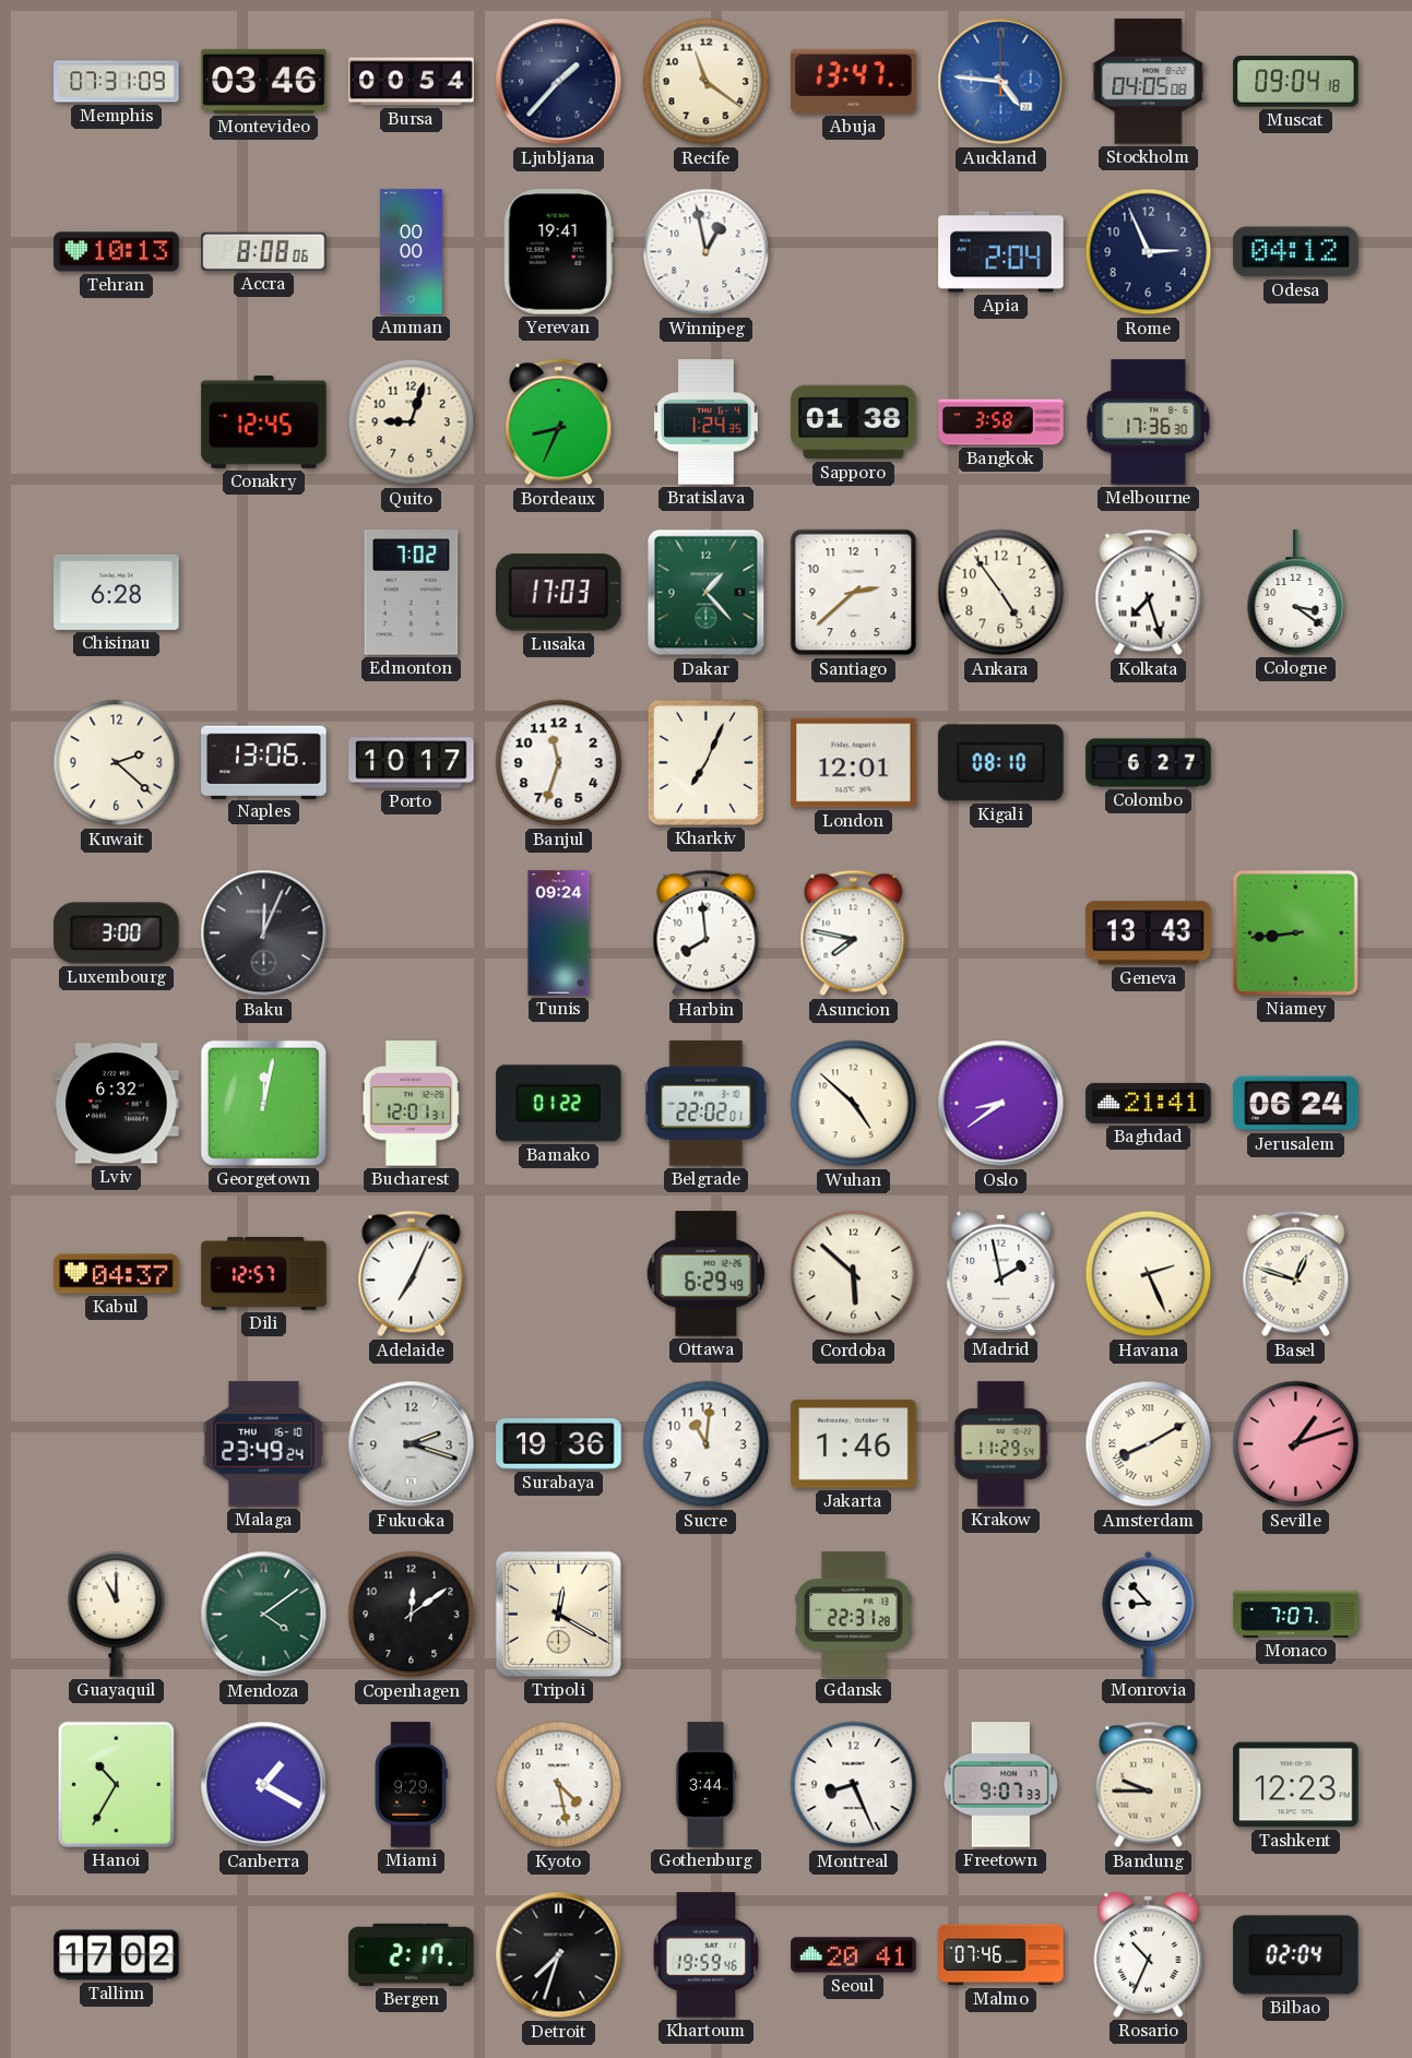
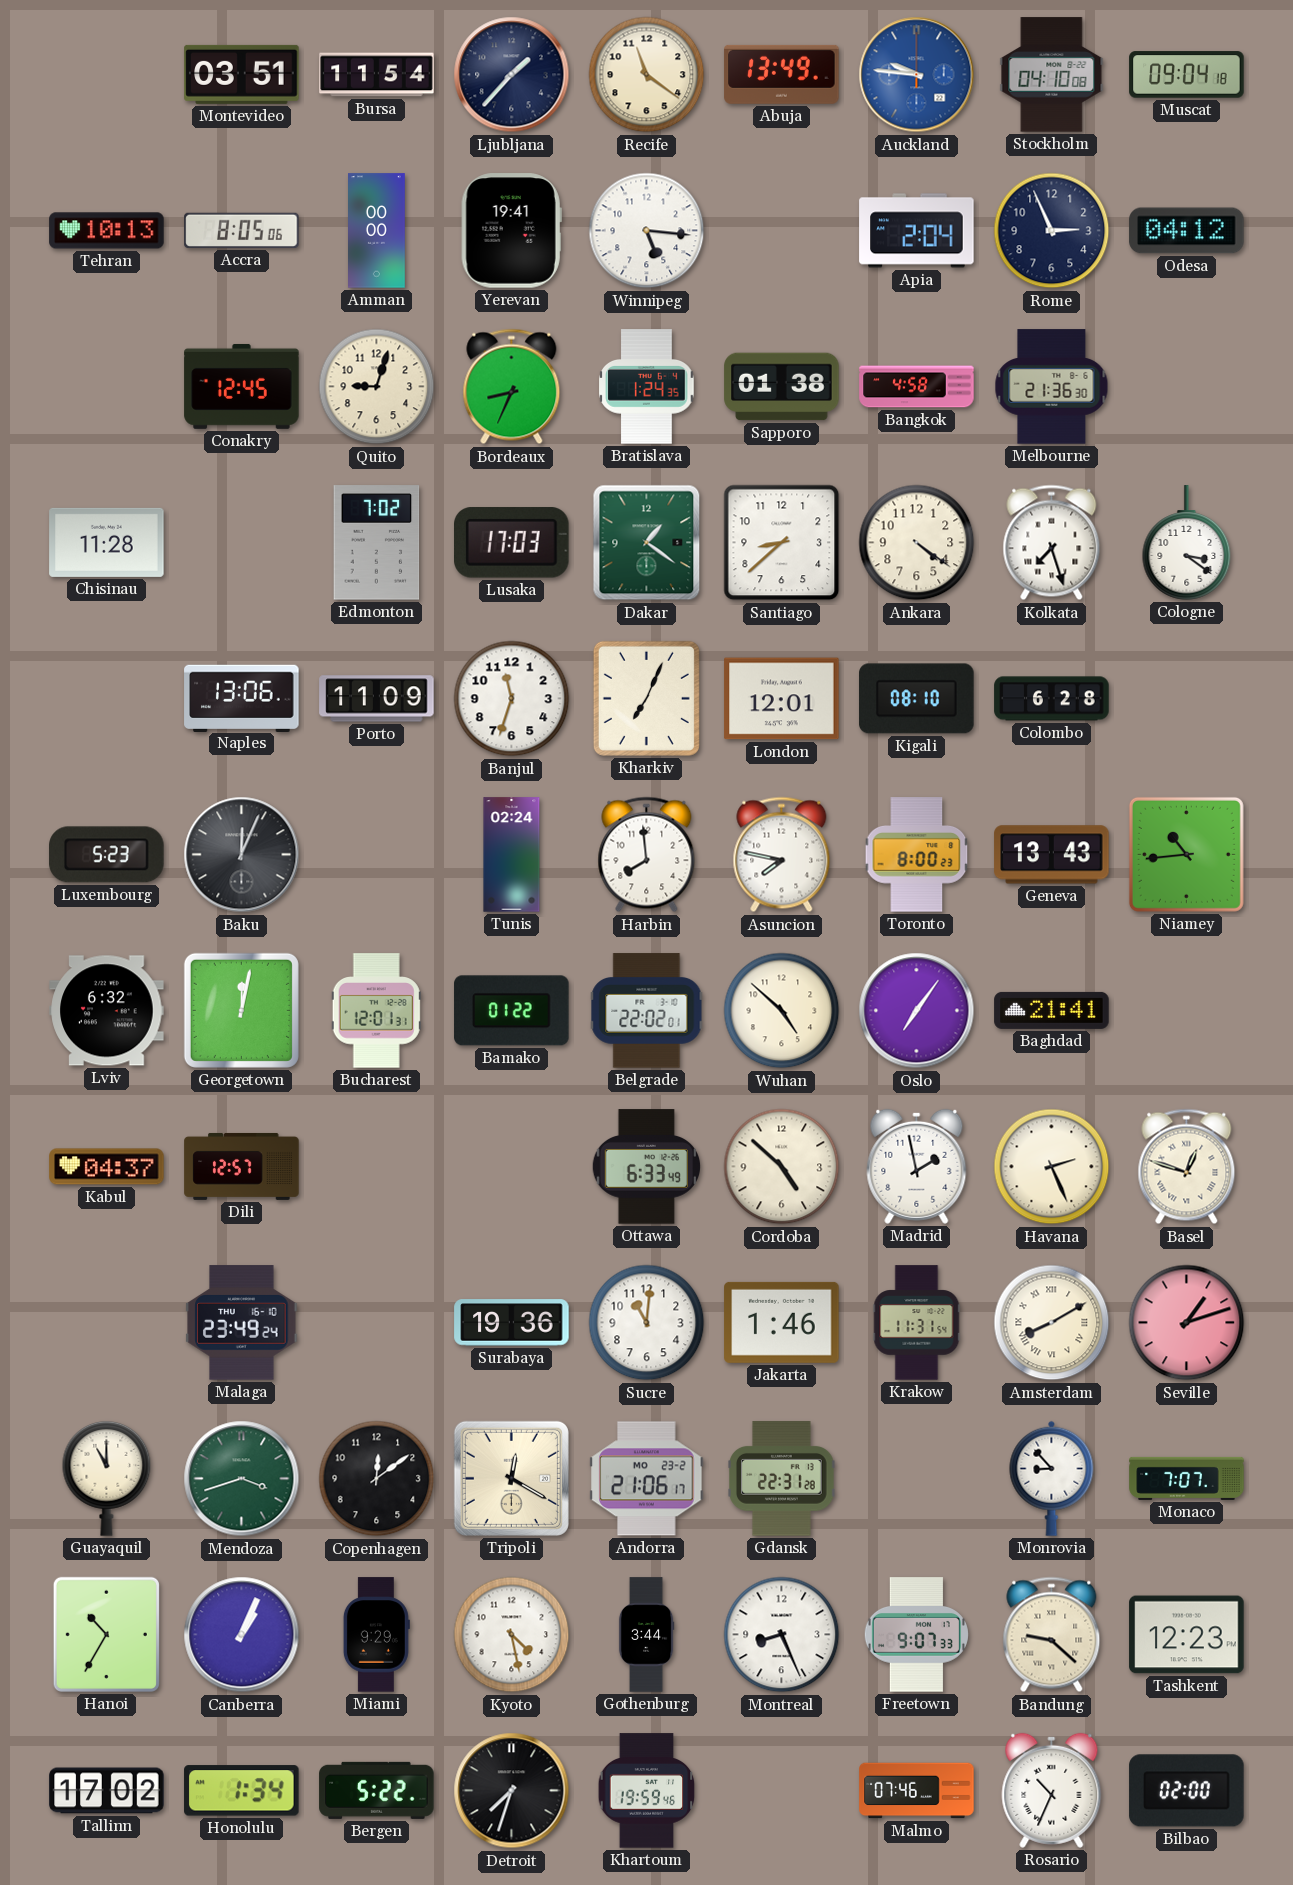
Memphis: 07:31 -> none
Montevideo: 03:46 -> 03:51
Bursa: 00:54 -> 11:54
Abuja: 13:47 -> 13:49
Auckland: 4:46 -> 9:46
Stockholm: 04:05 -> 04:10
Accra: 8:08 -> 8:05
Winnipeg: 12:58 -> 5:16
Bangkok: 3:58 -> 4:58
Melbourne: 17:36 -> 21:36
Chisinau: 6:28 -> 11:28
Dakar: 1:23 -> 1:21
Santiago: 2:38 -> 8:38
Ankara: 4:54 -> 4:21
Kuwait: 2:22 -> none
Porto: 10:17 -> 11:09
Colombo: 6:27 -> 6:28
Luxembourg: 3:00 -> 5:23
Tunis: 09:24 -> 02:24
Toronto: none -> 8:00
Niamey: 8:44 -> 10:44
Oslo: 8:39 -> 7:06
Jerusalem: 06:24 -> none
Adelaide: 7:04 -> none
Ottawa: 6:29 -> 6:33
Cordoba: 5:52 -> 4:52
Fukuoka: 2:18 -> none
Krakow: 11:29 -> 11:31
Mendoza: 4:09 -> 3:42
Andorra: none -> 21:06
Canberra: 1:20 -> 1:04
Bandung: 9:45 -> 9:22
Honolulu: none -> 1:34
Bergen: 2:17 -> 5:22
Seoul: 20:41 -> none
Bilbao: 02:04 -> 02:00
